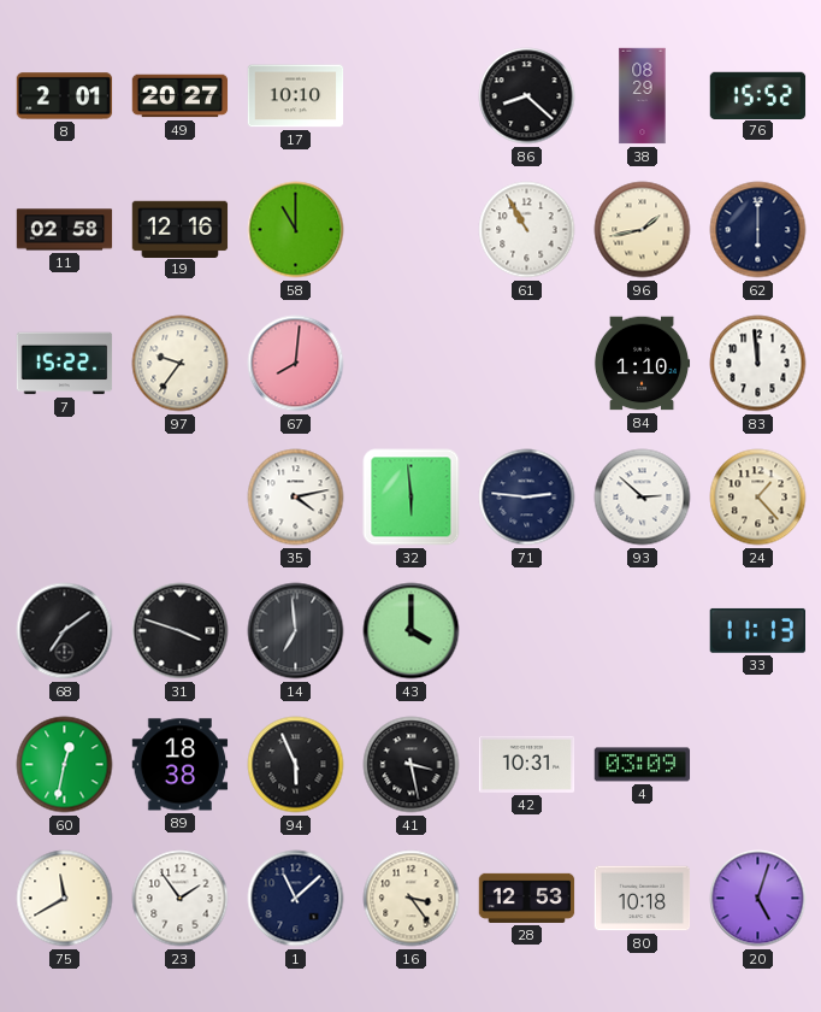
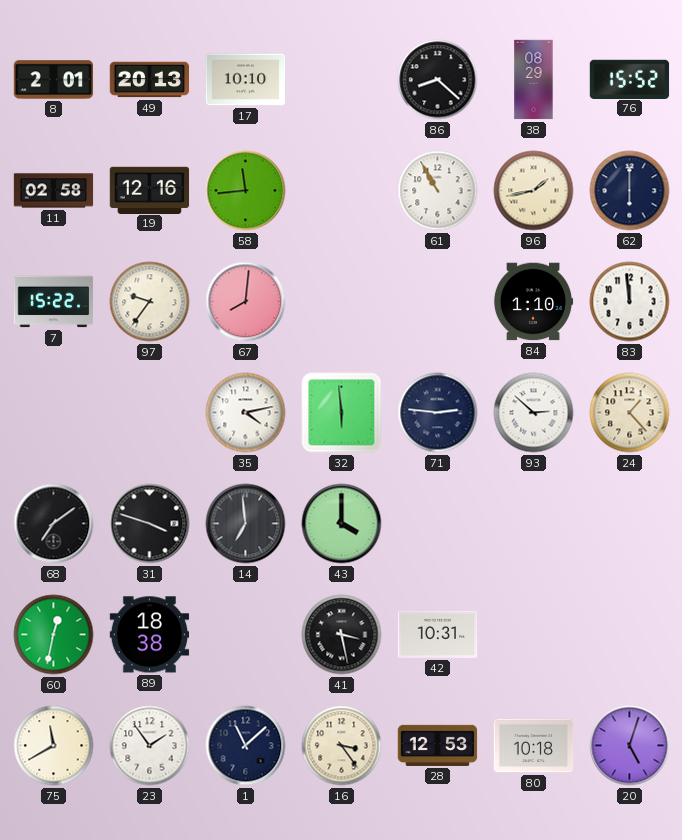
49: 20:27 -> 20:13
58: 11:00 -> 11:44
33: 11:13 -> none
94: 5:56 -> none
4: 03:09 -> none
